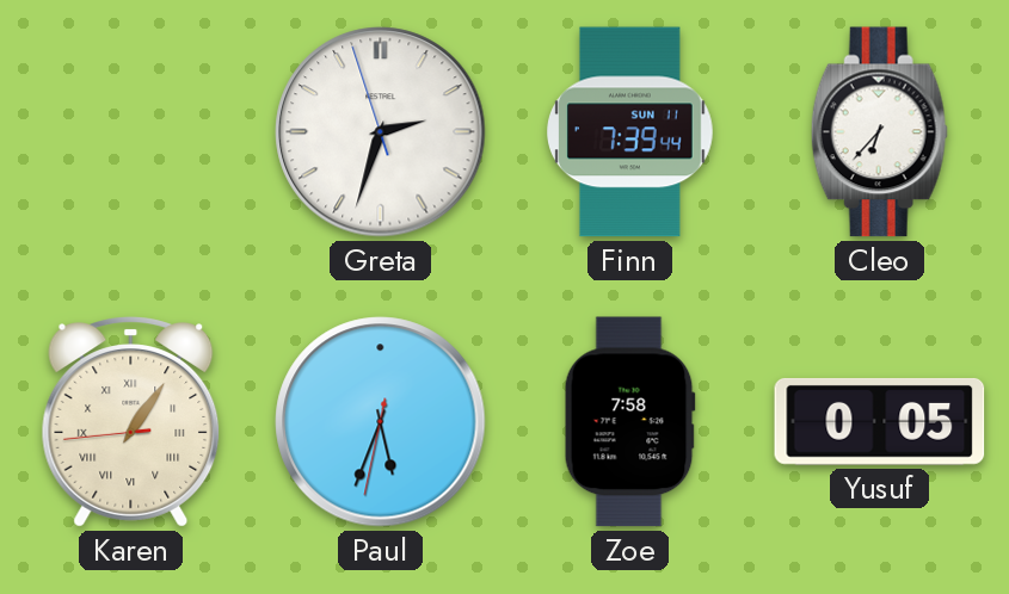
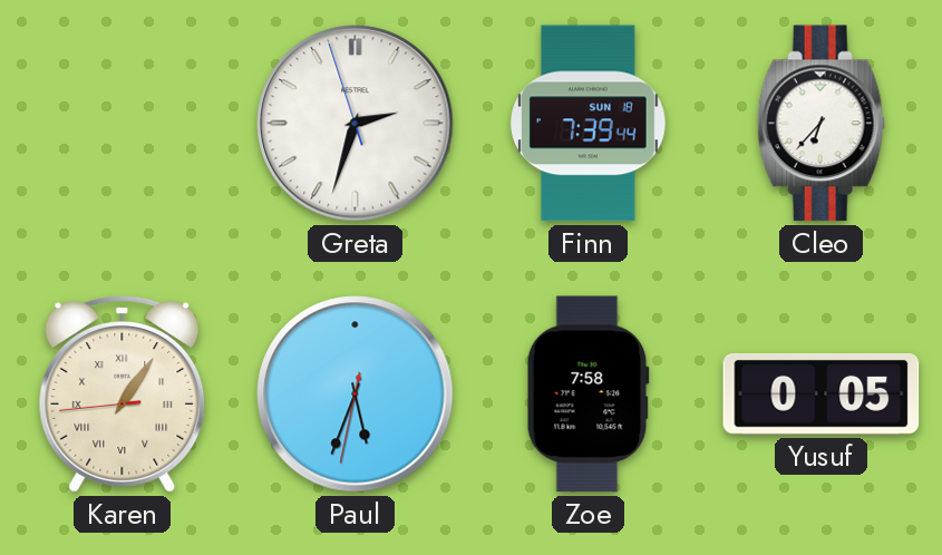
Finn date: SUN 11 -> SUN 18
